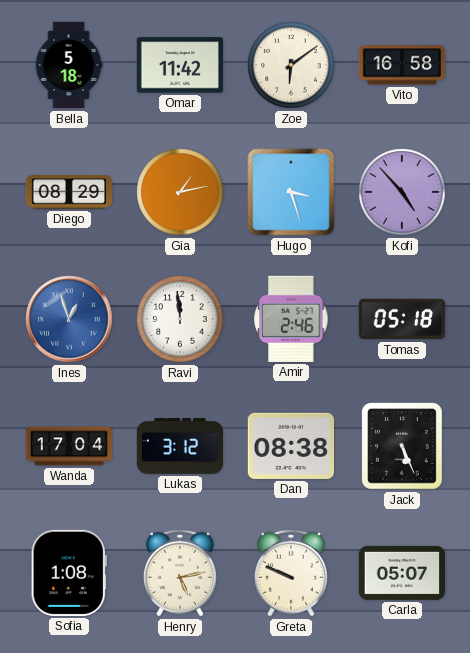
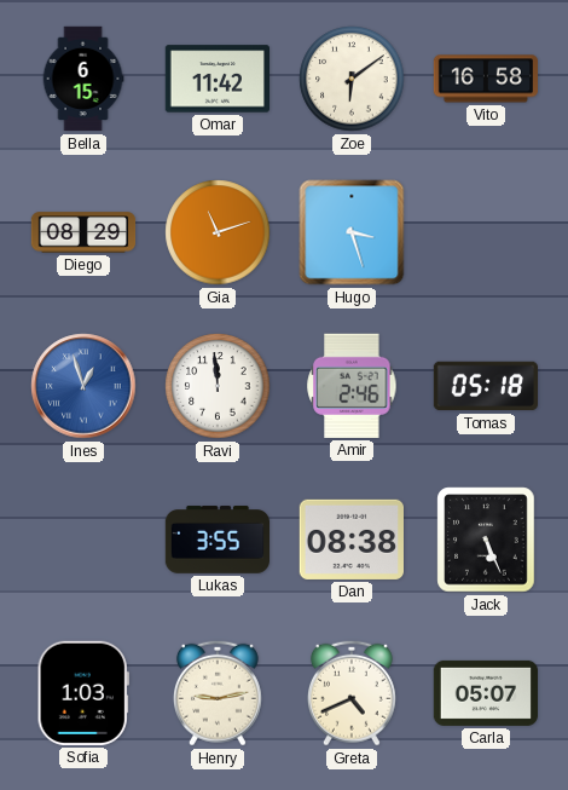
Bella: 5:18 -> 6:15
Gia: 1:13 -> 11:12
Kofi: 4:53 -> none
Wanda: 17:04 -> none
Lukas: 3:12 -> 3:55
Sofia: 1:08 -> 1:03
Henry: 5:13 -> 9:13
Greta: 9:49 -> 4:41
